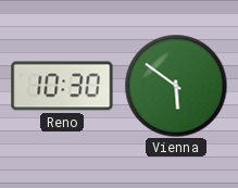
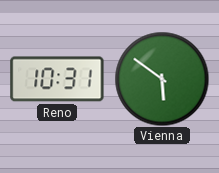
Reno: 10:30 -> 10:31
